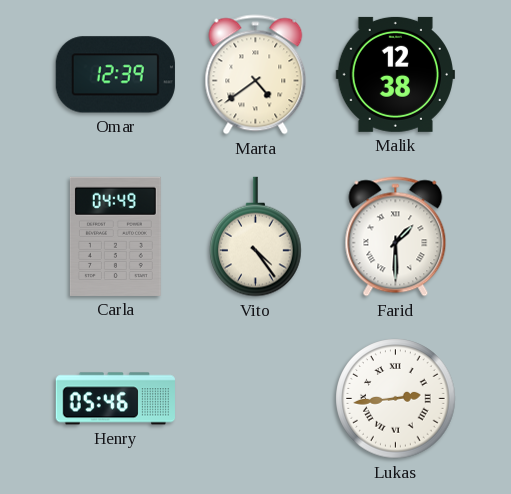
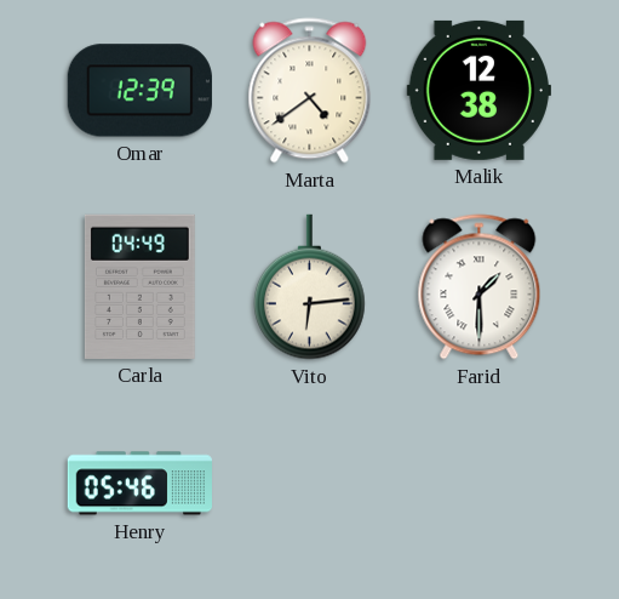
Vito: 4:24 -> 6:14
Lukas: 2:44 -> none
